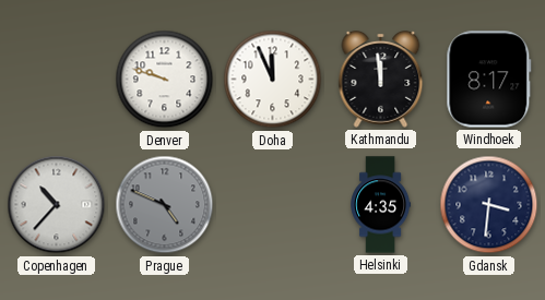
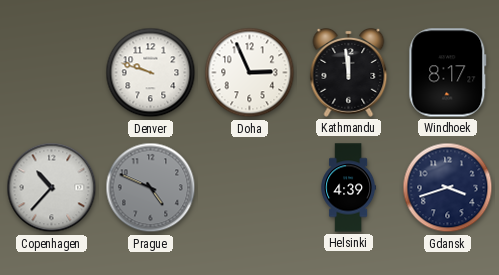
Doha: 11:56 -> 2:56
Helsinki: 4:35 -> 4:39
Gdansk: 3:31 -> 3:42
